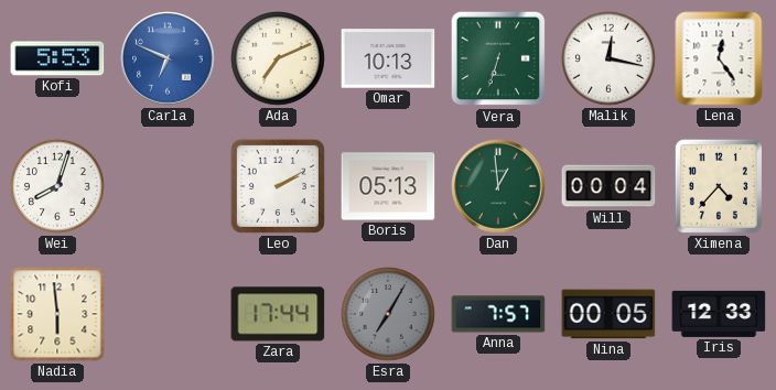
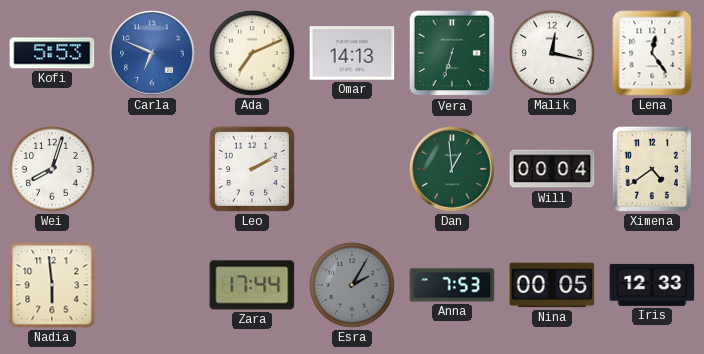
Omar: 10:13 -> 14:13
Boris: 05:13 -> none
Ximena: 4:37 -> 4:39
Esra: 7:05 -> 2:05
Anna: 7:57 -> 7:53
